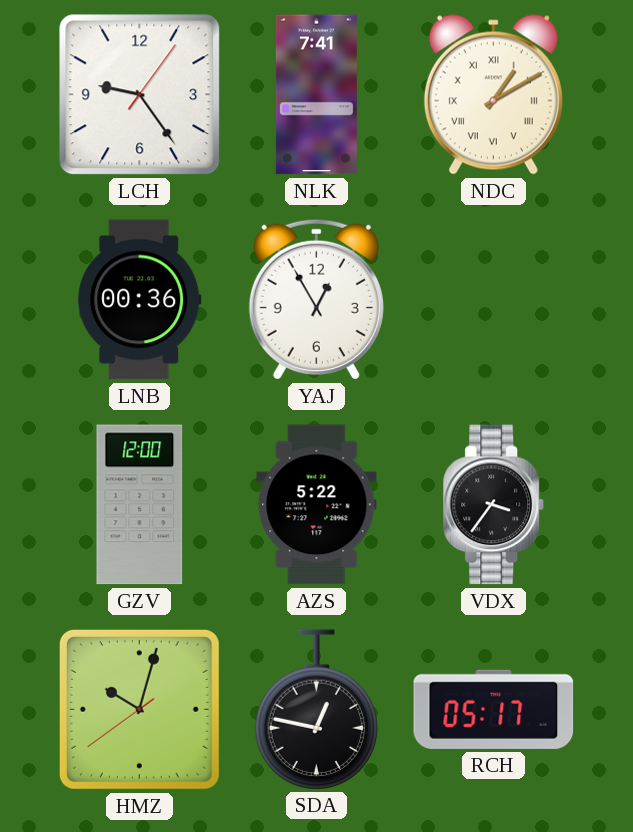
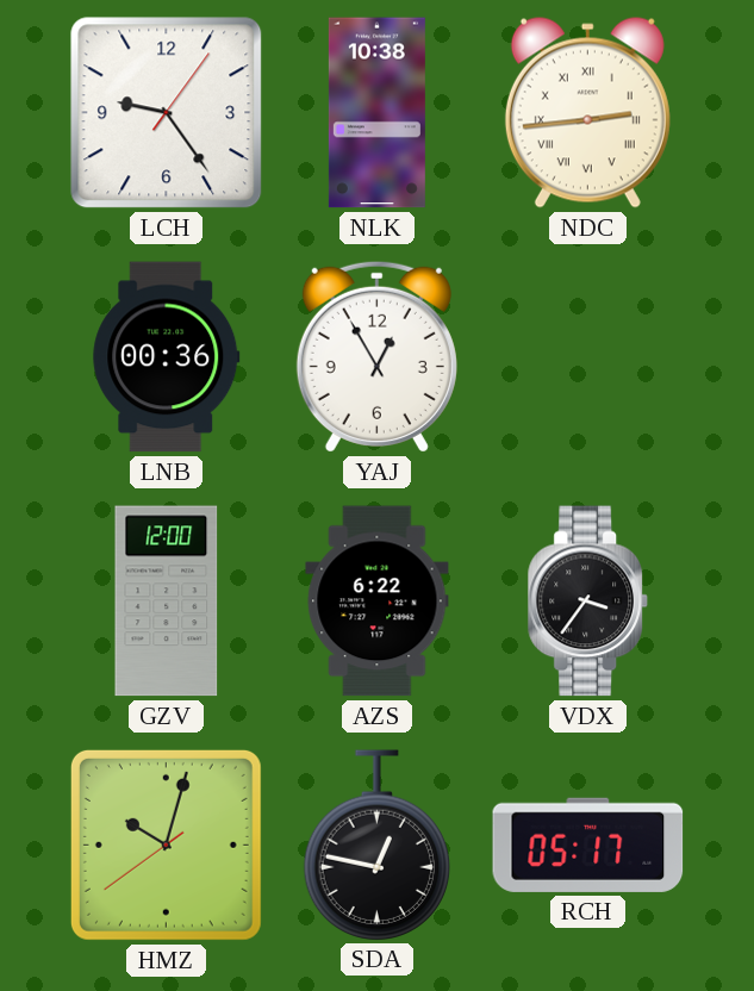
NLK: 7:41 -> 10:38
NDC: 1:10 -> 2:44
AZS: 5:22 -> 6:22
